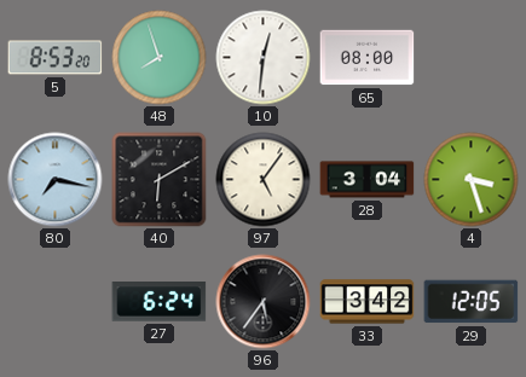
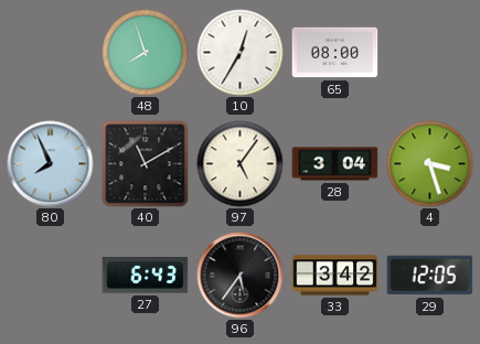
5: 8:53 -> none
10: 12:31 -> 12:35
80: 7:17 -> 7:56
40: 6:10 -> 11:10
27: 6:24 -> 6:43
